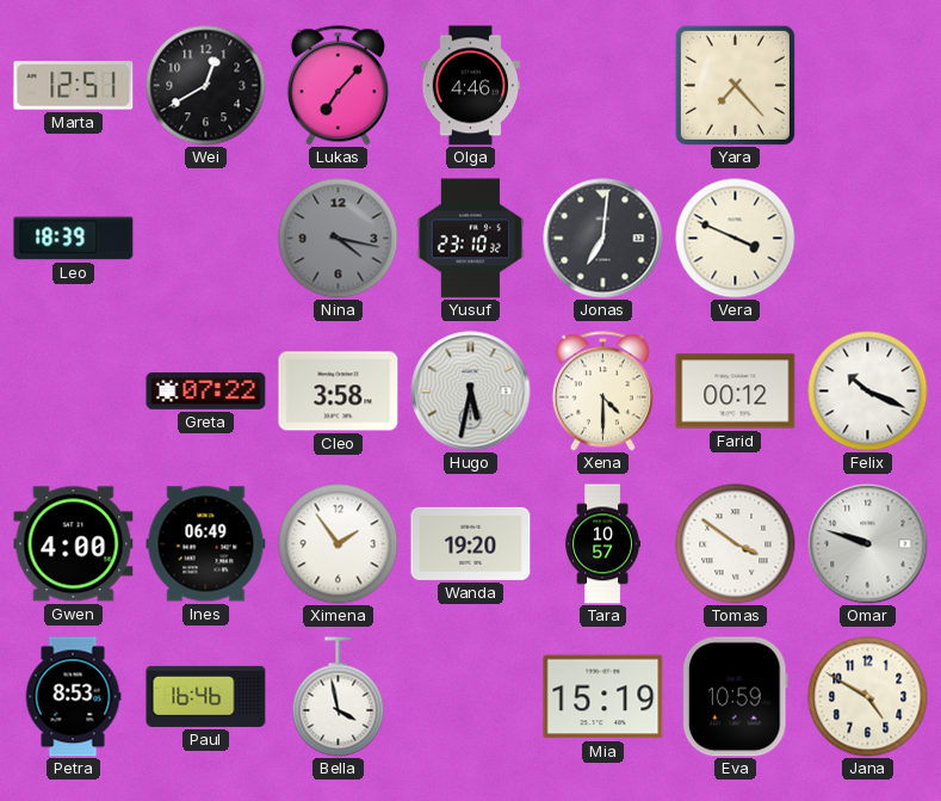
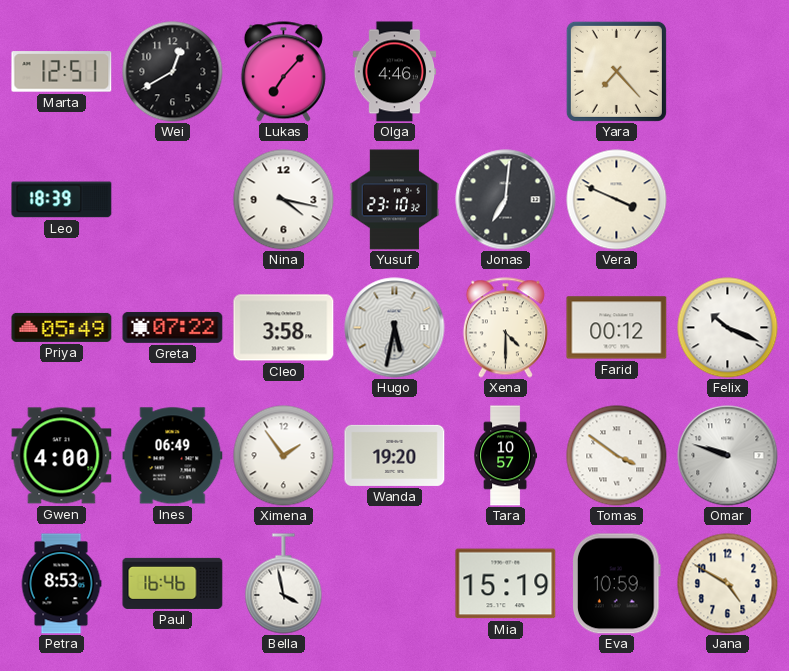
Nina dial: grey -> white
Priya: none -> 05:49
